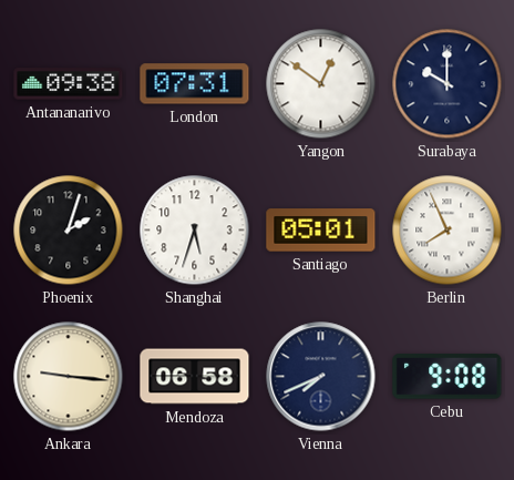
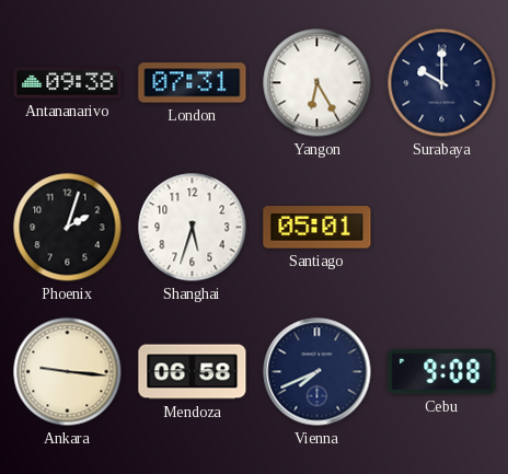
Yangon: 12:51 -> 6:25
Berlin: 7:56 -> none
